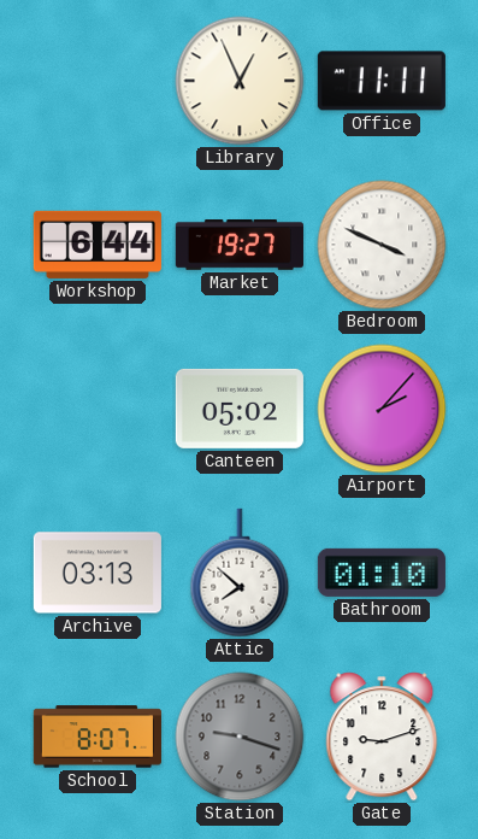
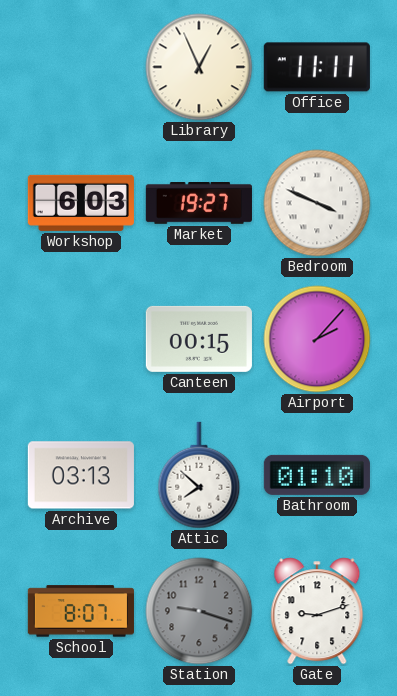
Workshop: 6:44 -> 6:03
Canteen: 05:02 -> 00:15
